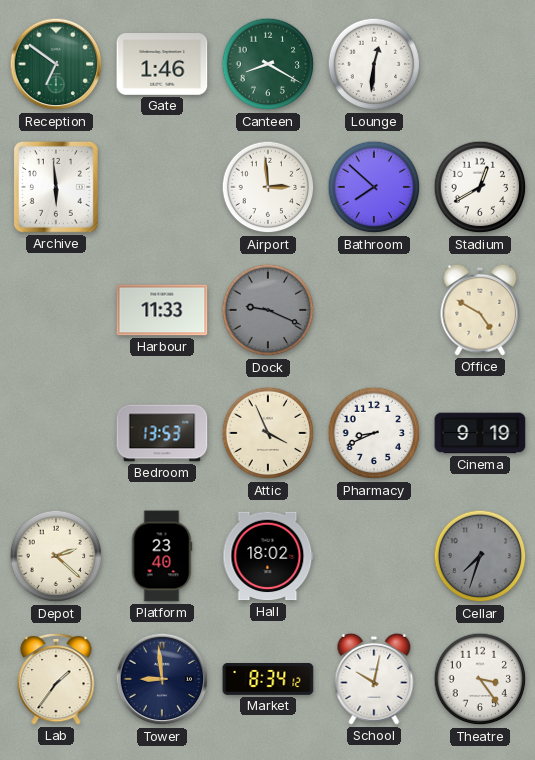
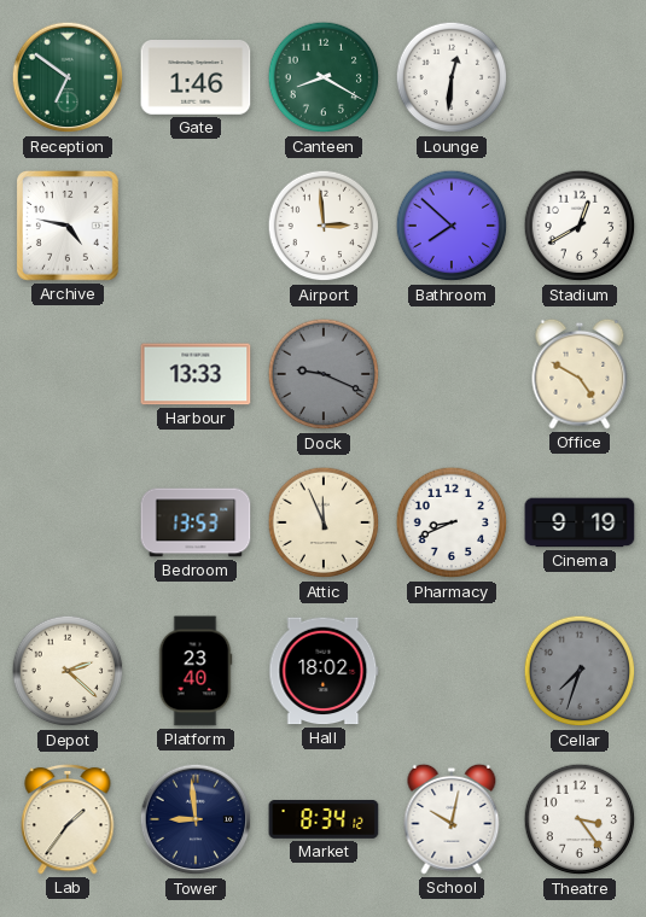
Archive: 5:59 -> 4:47
Harbour: 11:33 -> 13:33
Attic: 3:56 -> 11:56
